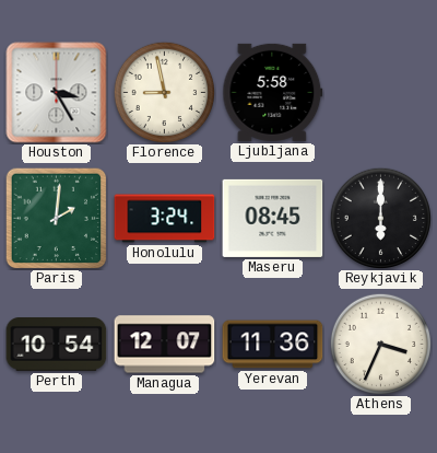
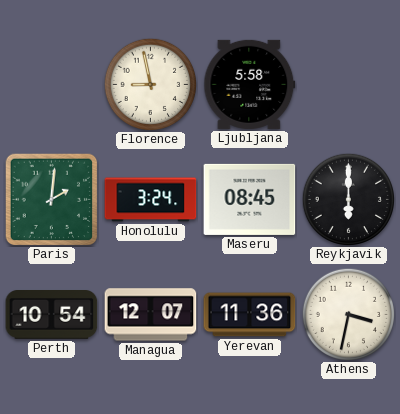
Houston: 3:25 -> none
Athens: 3:34 -> 3:32
